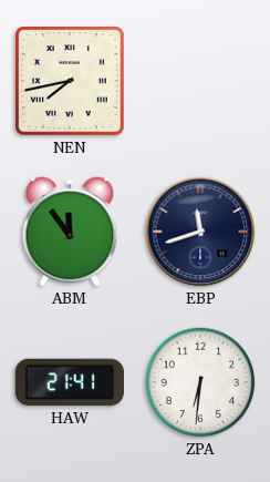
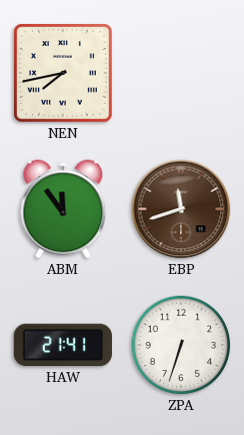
EBP dial: navy -> brown
ZPA: 6:31 -> 6:33
